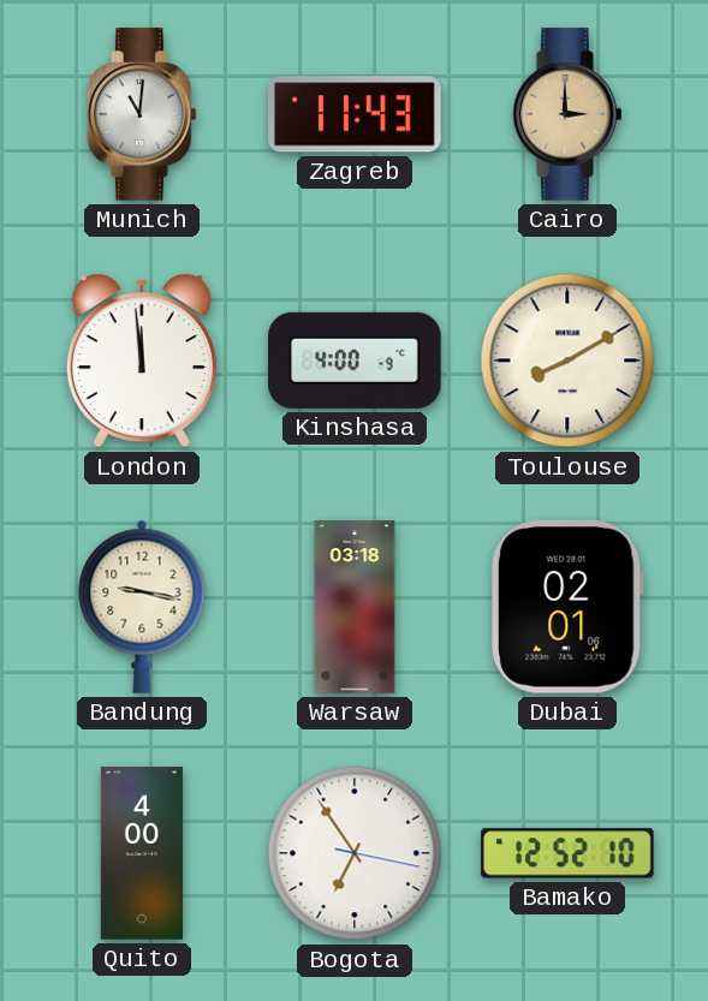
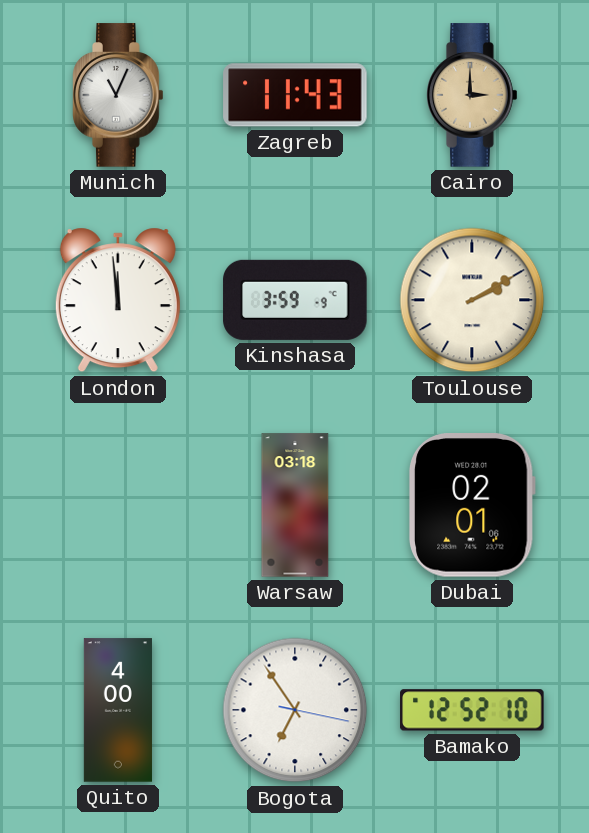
Munich: 11:01 -> 11:04
Kinshasa: 4:00 -> 3:59
Toulouse: 8:10 -> 2:10
Bandung: 9:17 -> none
